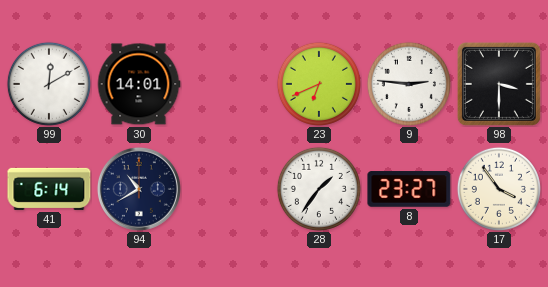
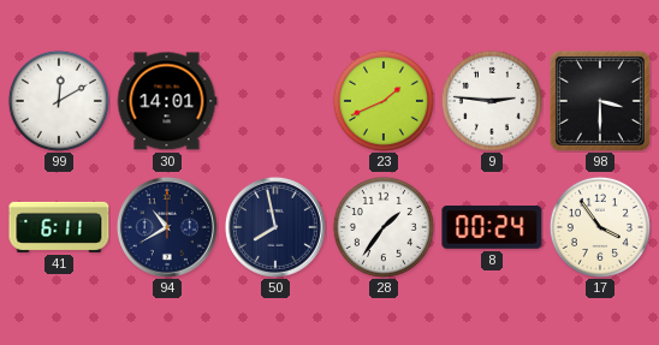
23: 6:41 -> 1:41
41: 6:14 -> 6:11
50: none -> 7:58
8: 23:27 -> 00:24
